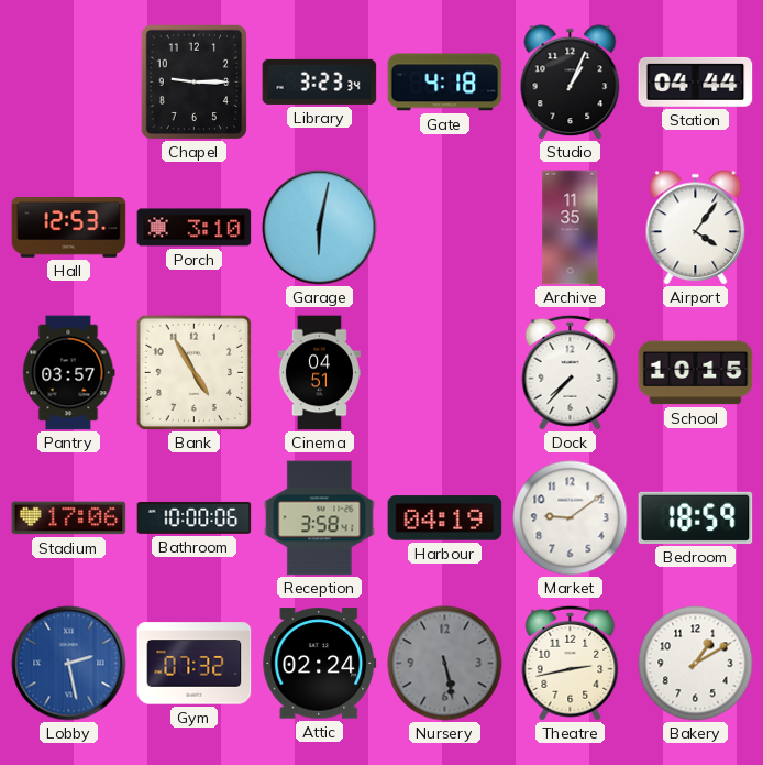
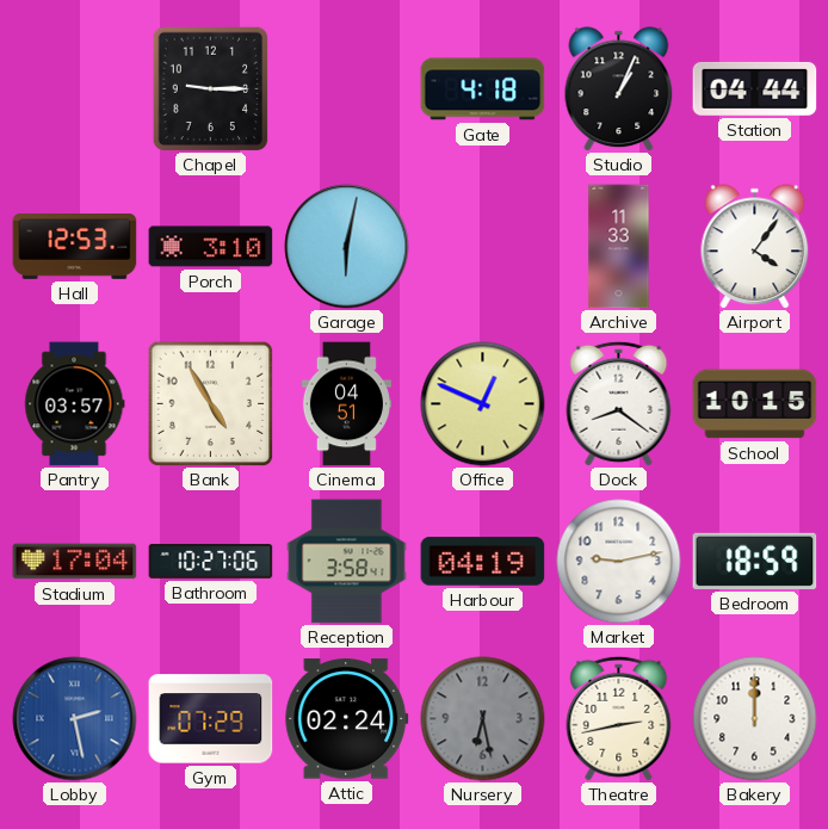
Library: 3:23 -> none
Archive: 11:35 -> 11:33
Office: none -> 12:49
Dock: 7:37 -> 8:21
Stadium: 17:06 -> 17:04
Bathroom: 10:00 -> 10:27
Market: 9:09 -> 9:13
Gym: 07:32 -> 07:29
Nursery: 5:28 -> 6:28
Bakery: 1:10 -> 12:00
